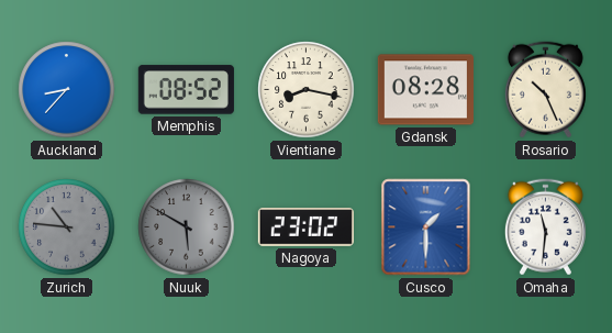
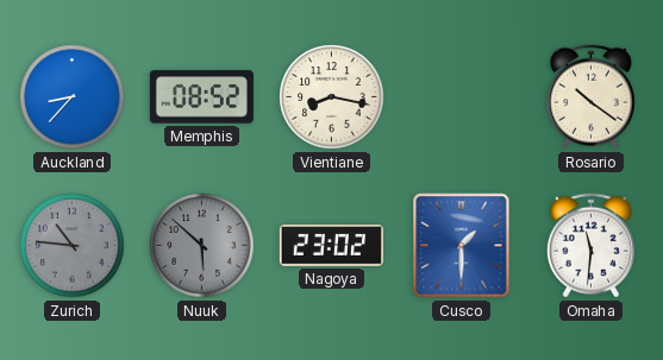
Gdansk: 08:28 -> none
Rosario: 10:26 -> 10:21
Nuuk: 5:50 -> 5:52
